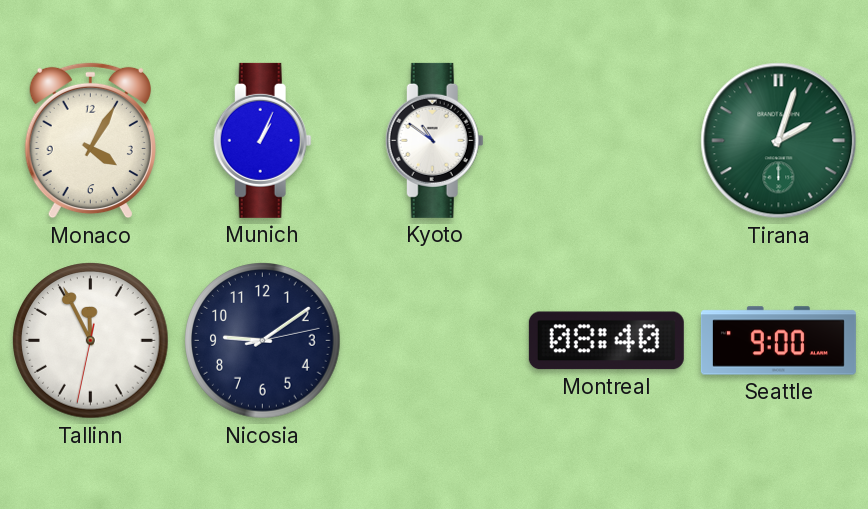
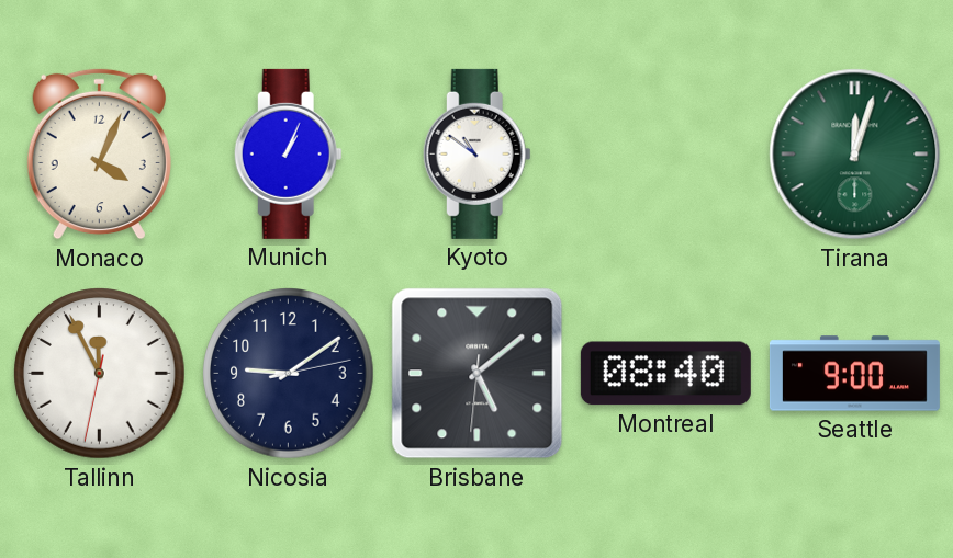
Monaco: 4:05 -> 4:04
Tirana: 2:03 -> 12:03
Brisbane: none -> 5:08
